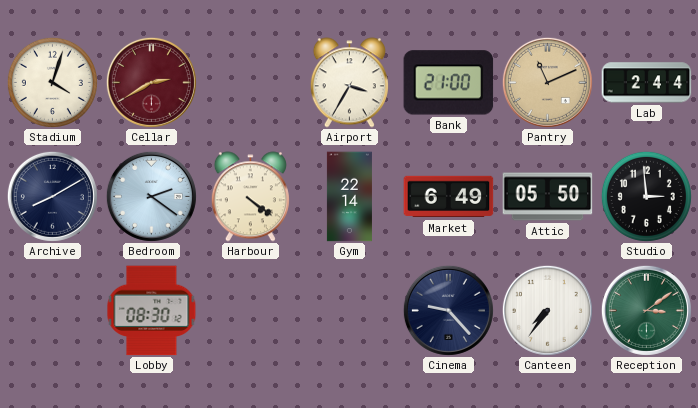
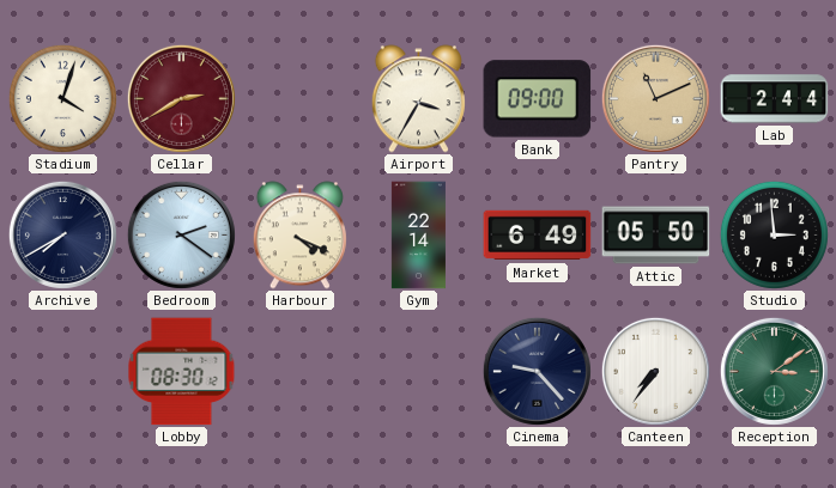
Bank: 21:00 -> 09:00
Archive: 8:10 -> 7:40
Harbour: 4:21 -> 4:19
